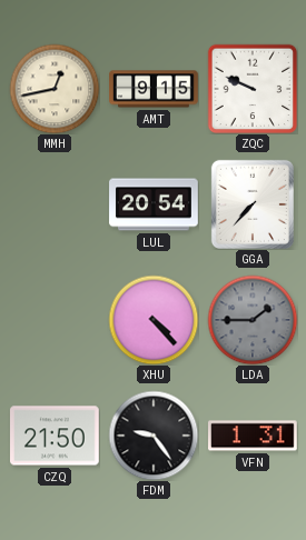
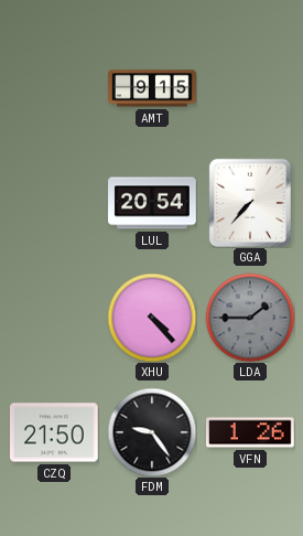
MMH: 12:43 -> none
ZQC: 9:49 -> none
VFN: 1:31 -> 1:26
